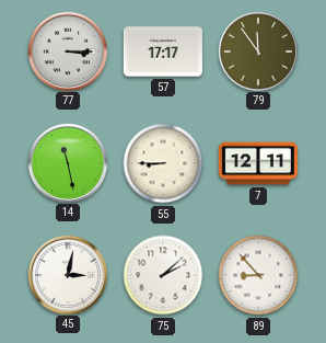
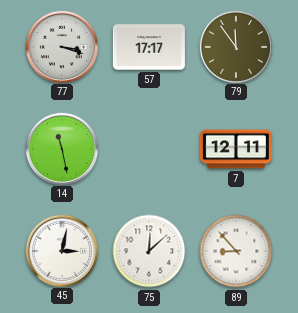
77: 3:15 -> 3:18
55: 8:45 -> none
75: 2:08 -> 12:08
